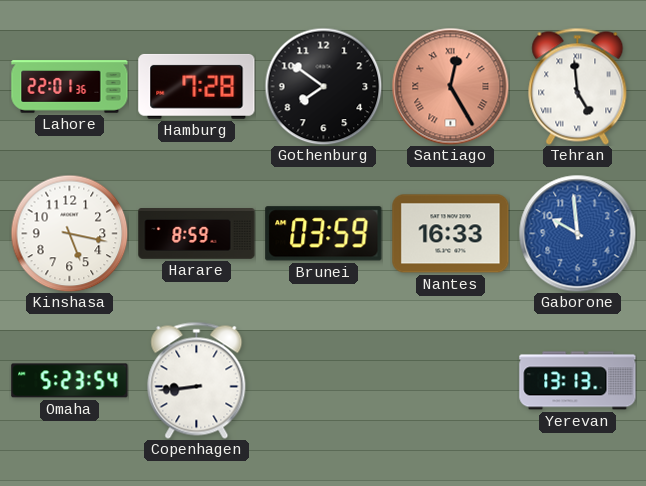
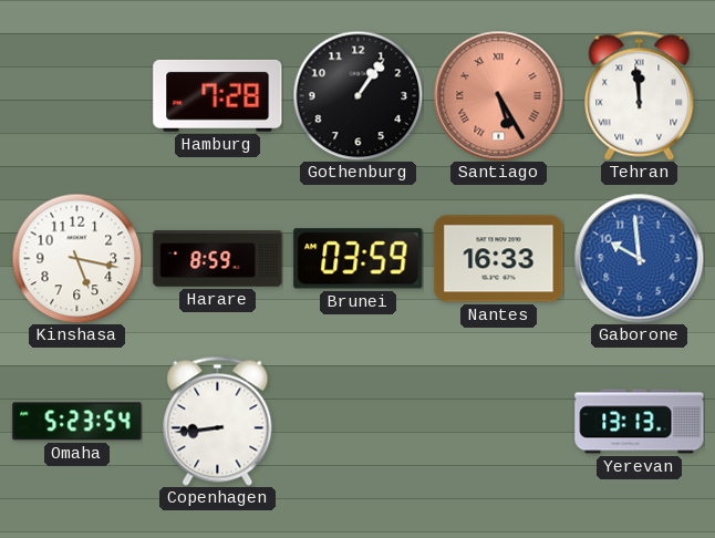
Lahore: 22:01 -> none
Gothenburg: 7:51 -> 1:06
Santiago: 12:25 -> 5:25
Tehran: 4:59 -> 11:59
